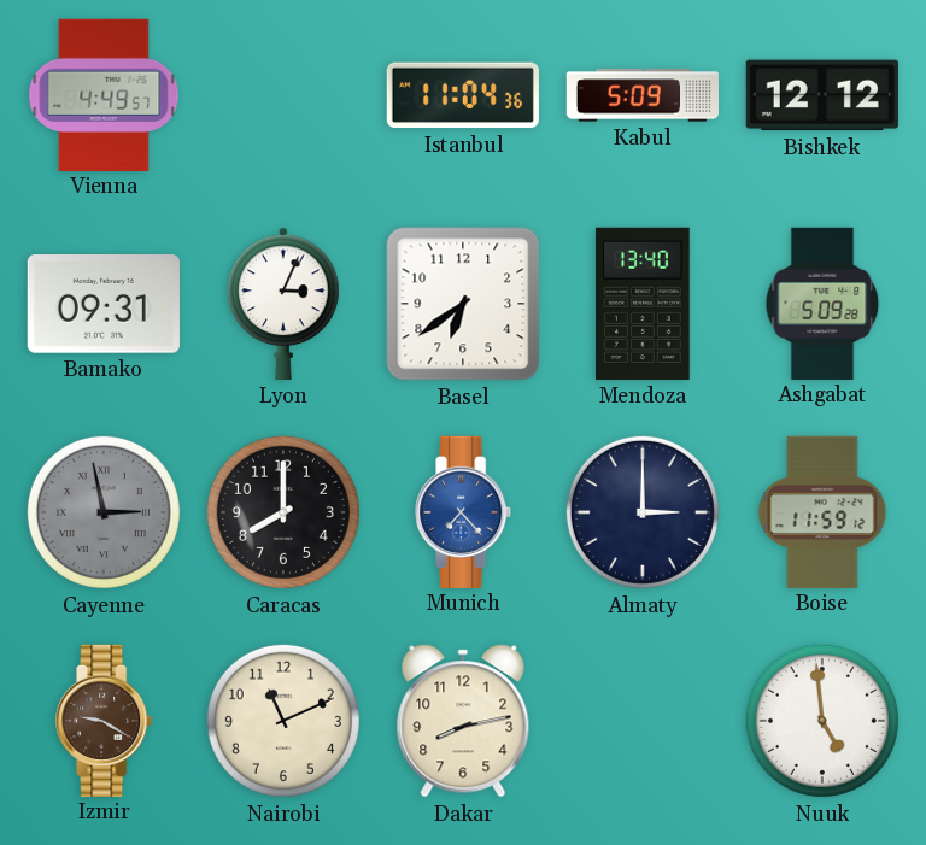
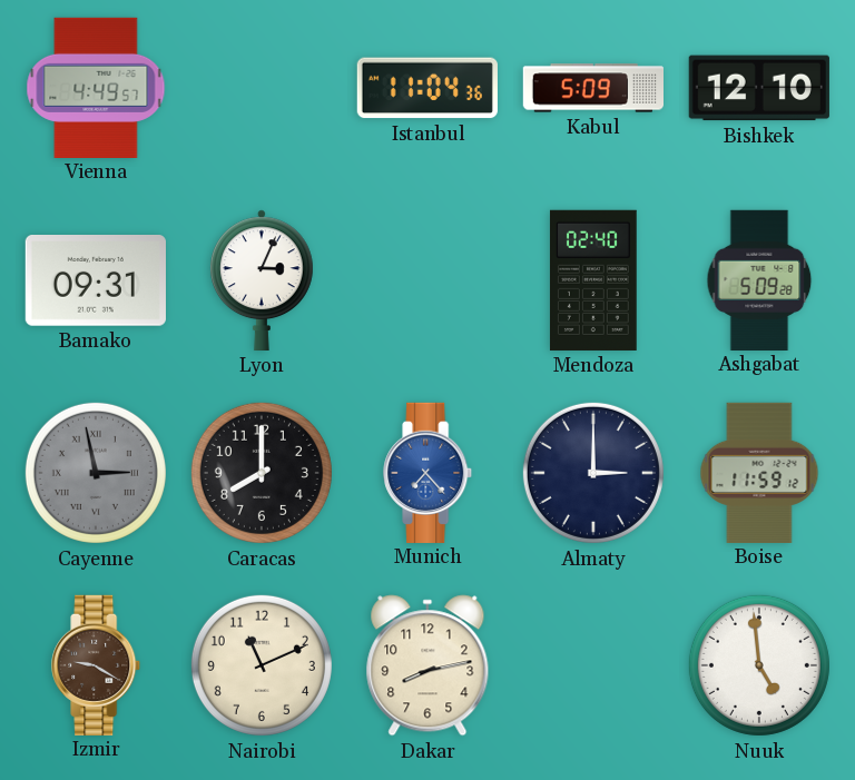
Bishkek: 12:12 -> 12:10
Basel: 6:39 -> none
Mendoza: 13:40 -> 02:40
